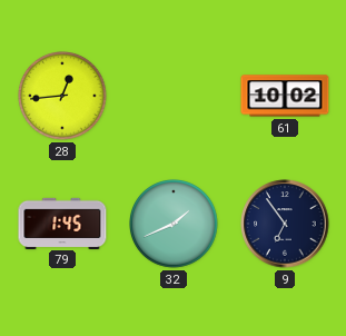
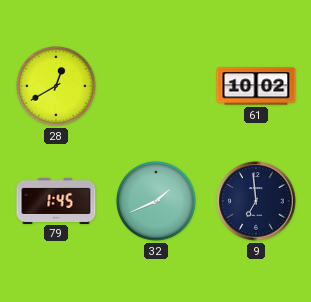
28: 12:44 -> 12:40
9: 6:54 -> 6:59
